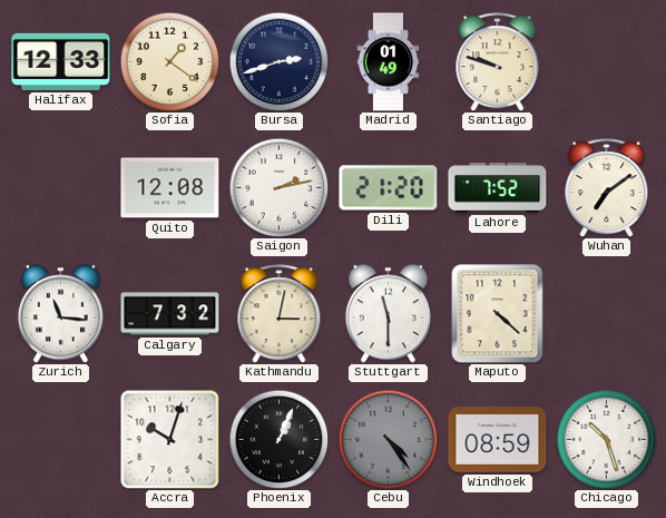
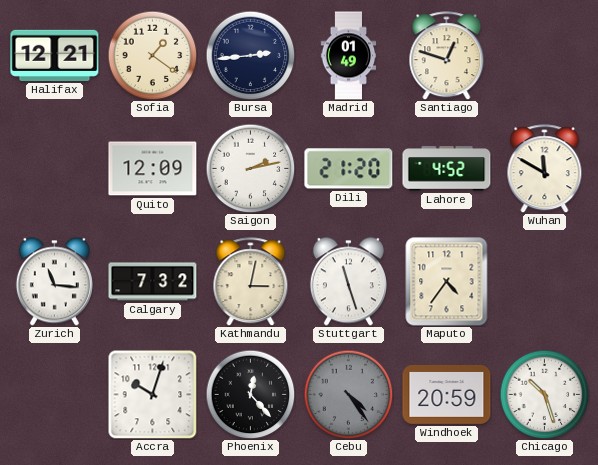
Halifax: 12:33 -> 12:21
Bursa: 2:42 -> 2:44
Santiago: 9:48 -> 12:48
Quito: 12:08 -> 12:09
Lahore: 7:52 -> 4:52
Wuhan: 7:09 -> 11:50
Stuttgart: 11:30 -> 11:27
Maputo: 4:22 -> 4:36
Phoenix: 1:04 -> 12:23
Windhoek: 08:59 -> 20:59
